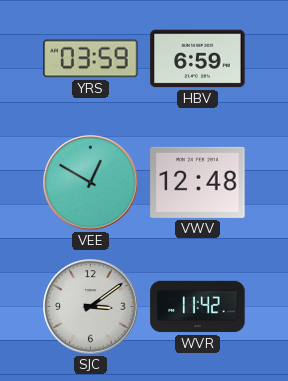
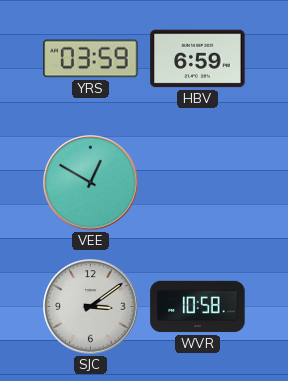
VWV: 12:48 -> none
WVR: 11:42 -> 10:58
